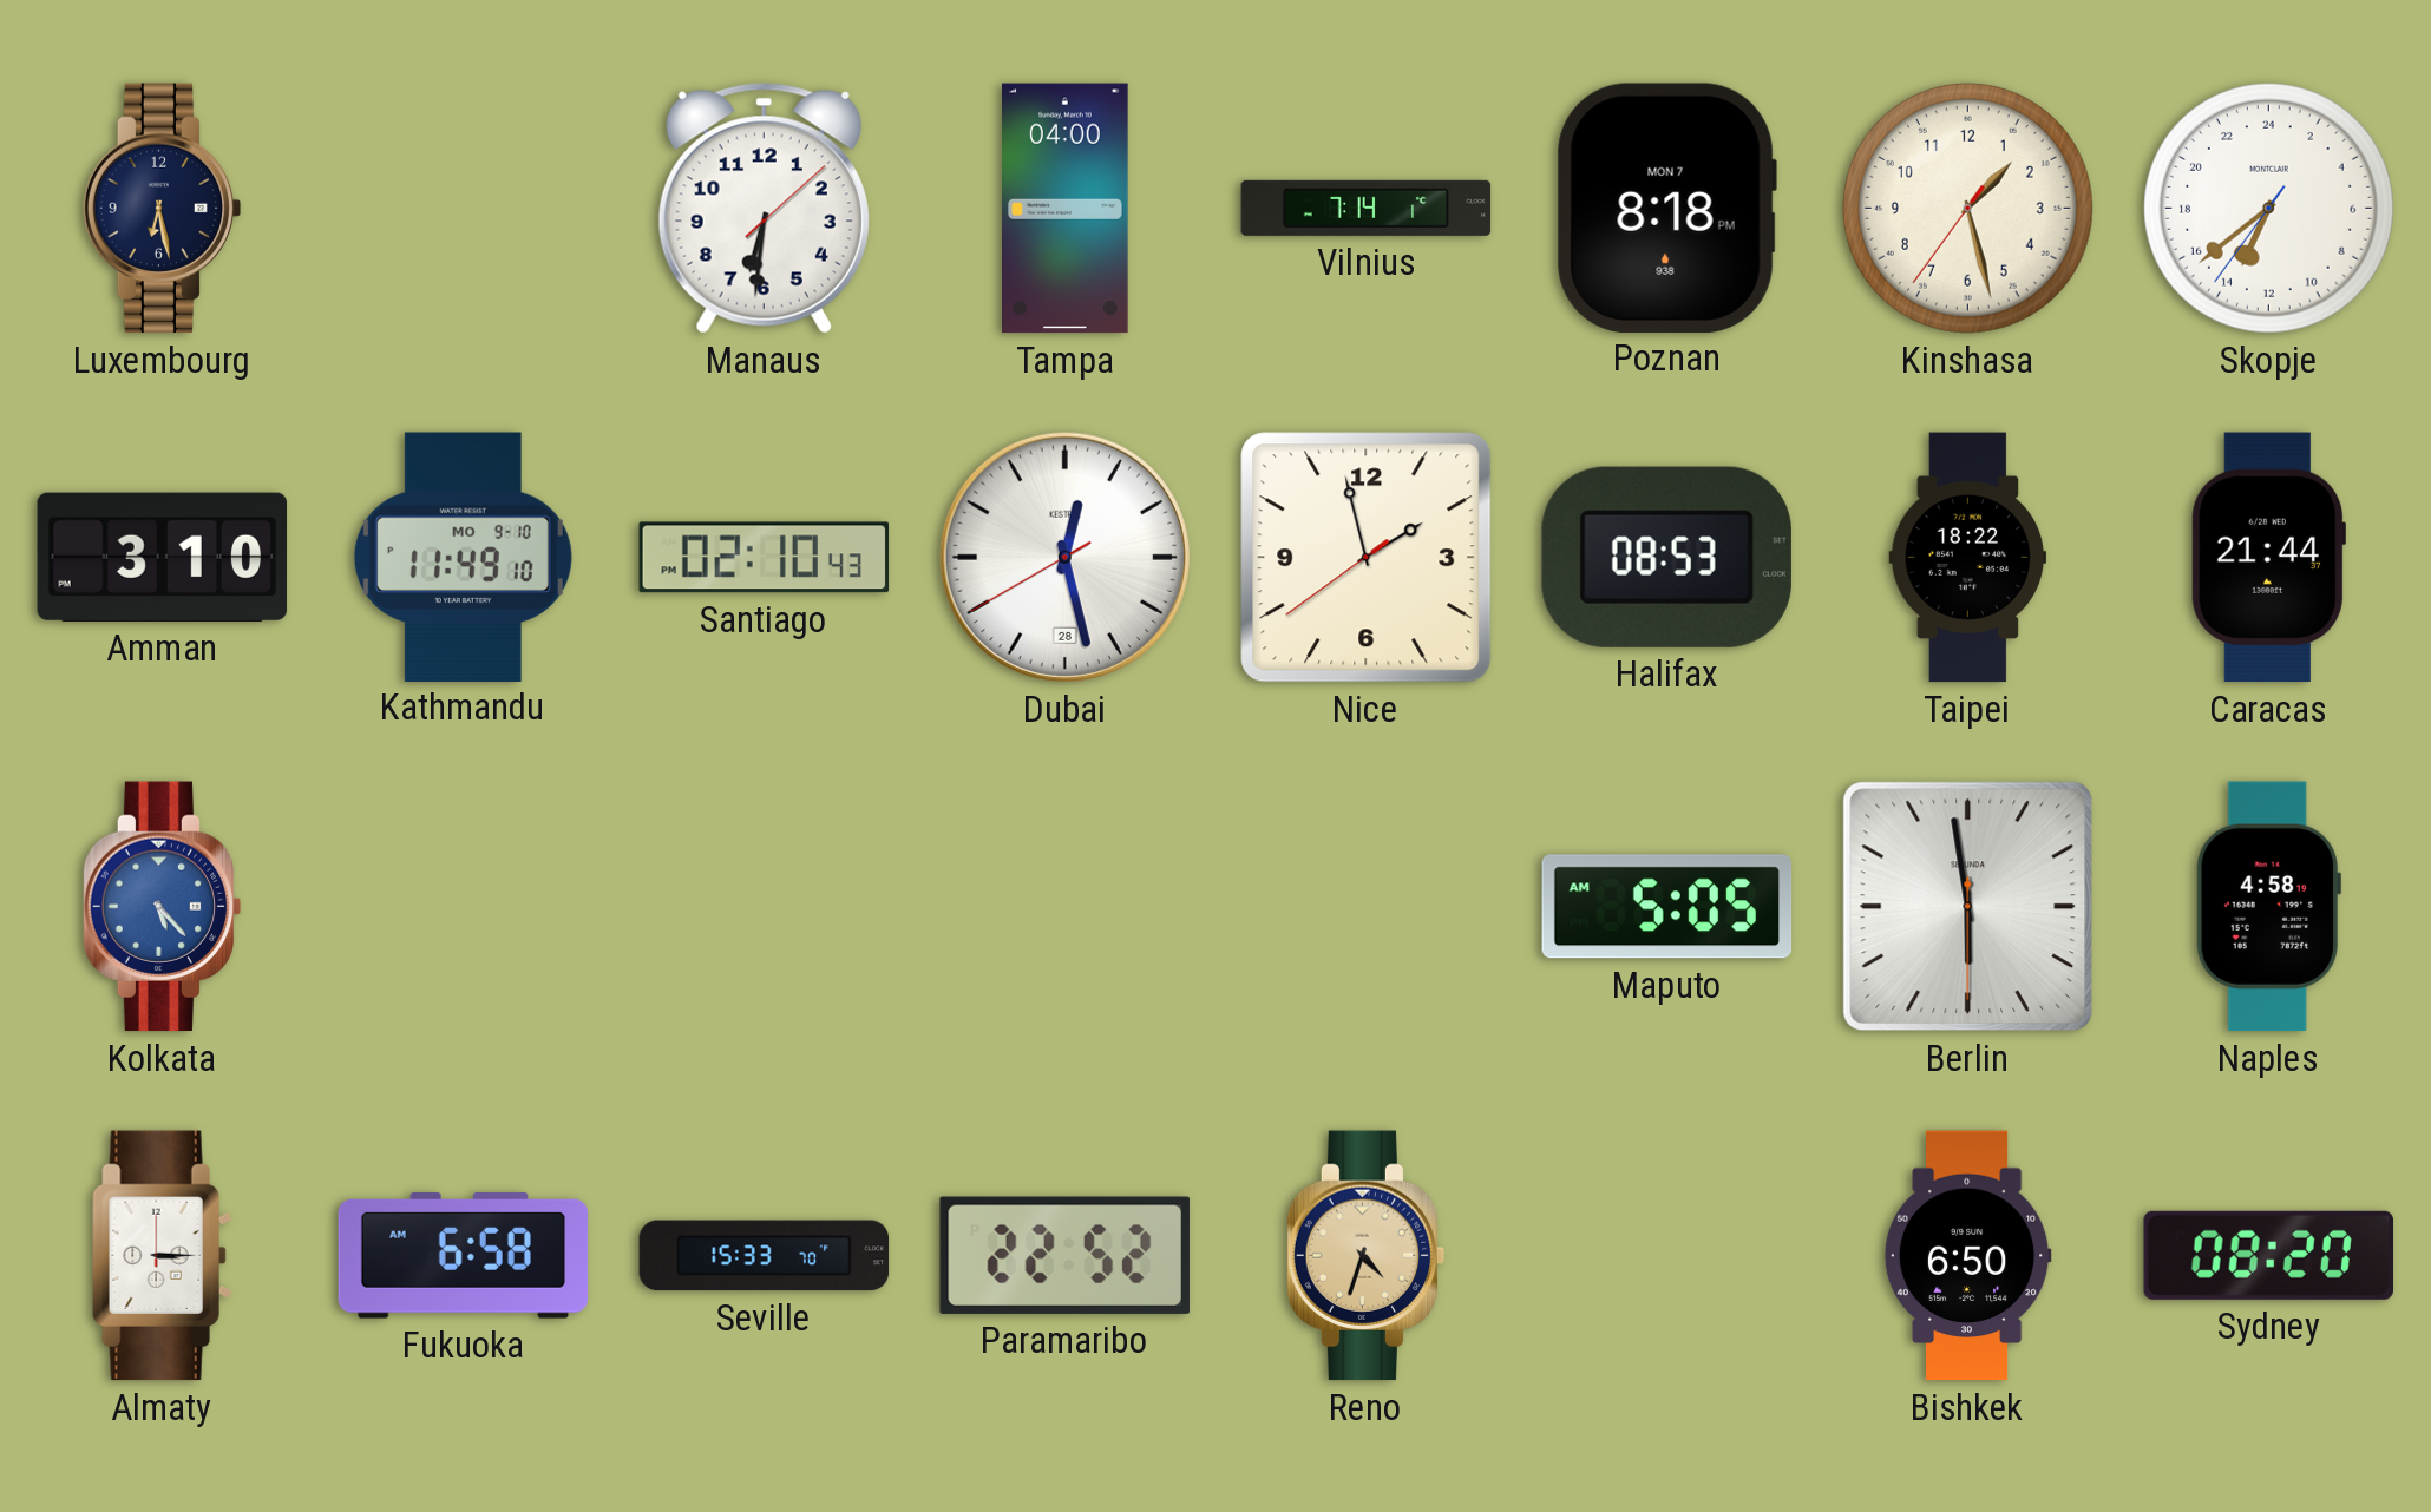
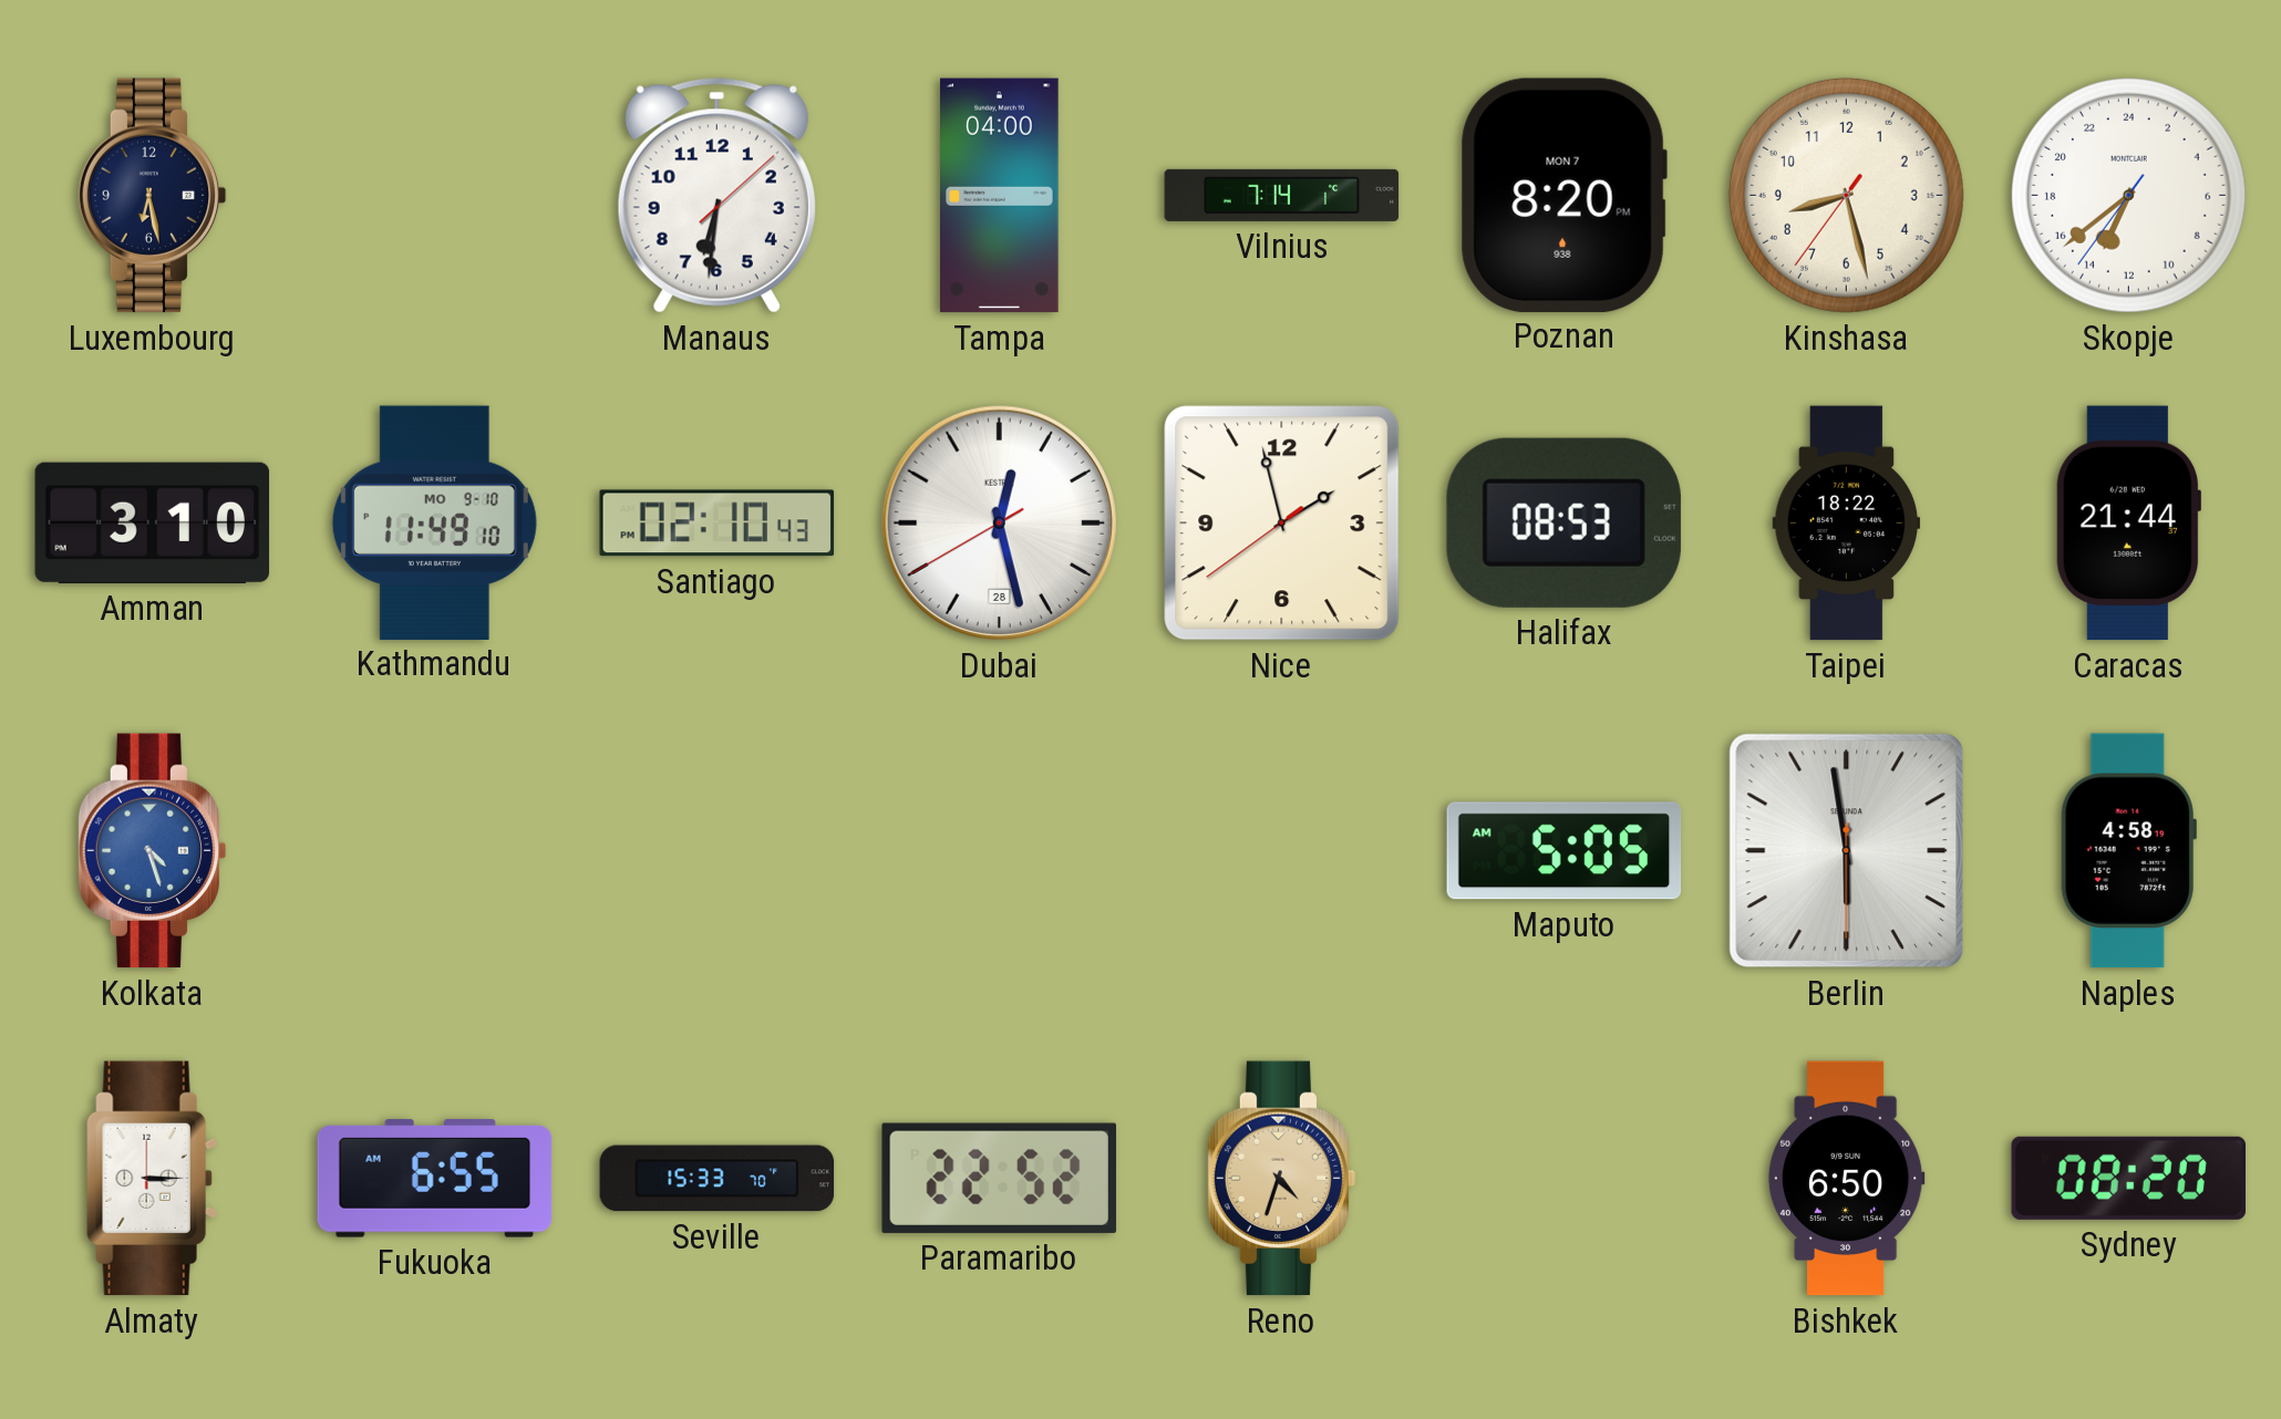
Poznan: 8:18 -> 8:20
Kinshasa: 1:27 -> 8:27
Kolkata: 5:23 -> 4:27
Fukuoka: 6:58 -> 6:55
